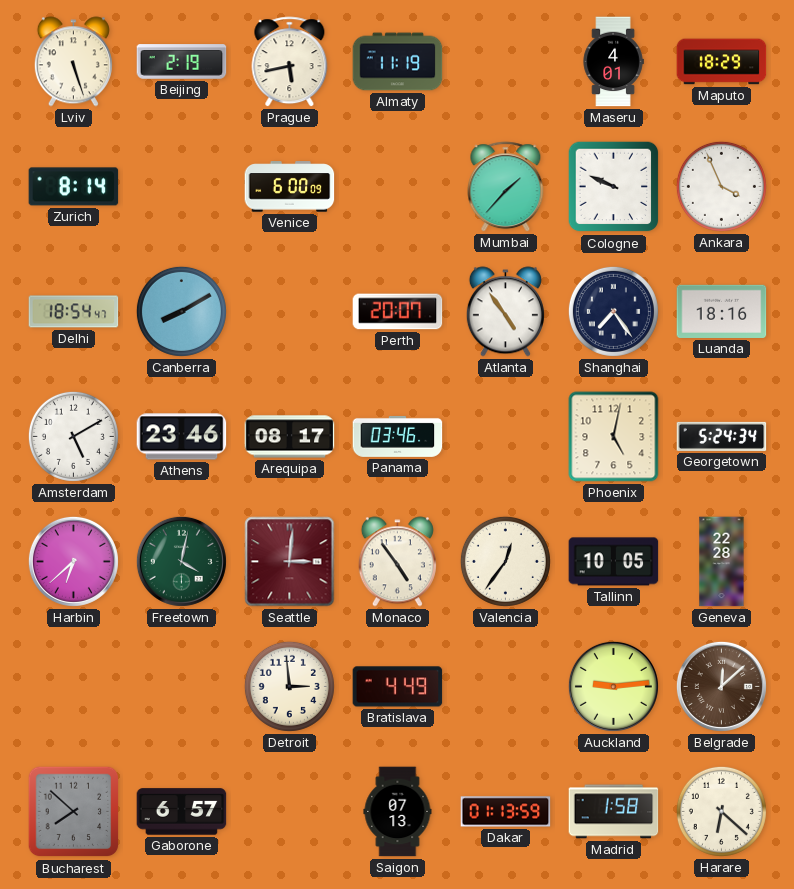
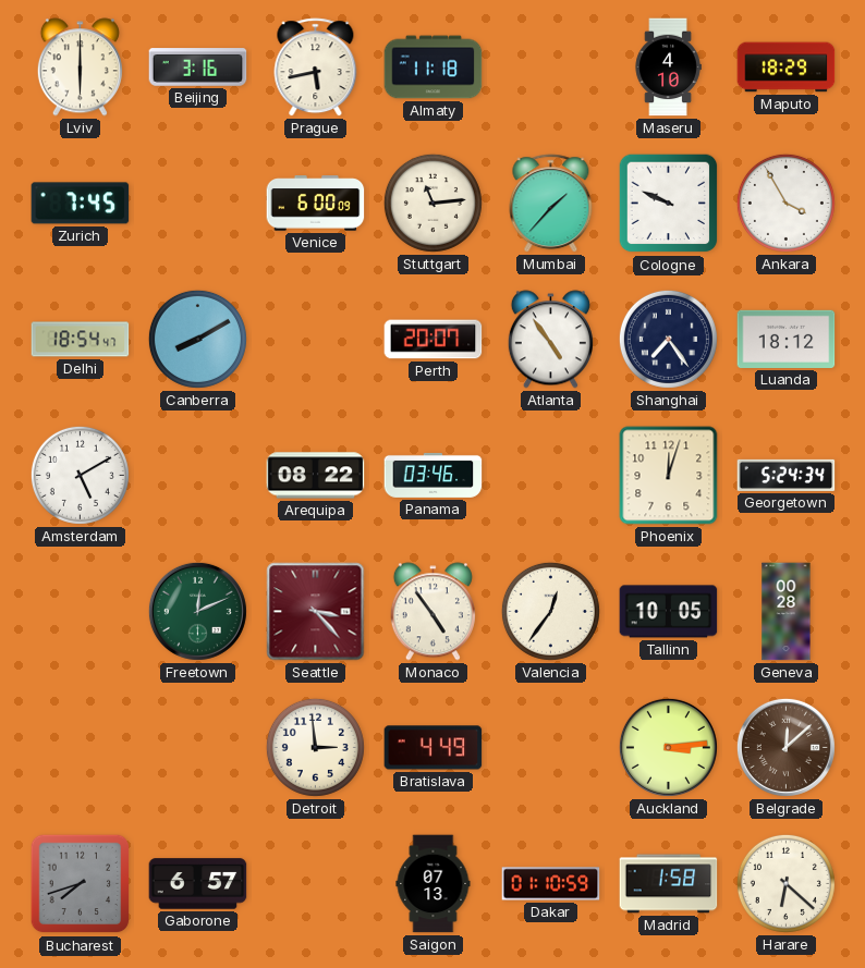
Lviv: 5:27 -> 6:00
Beijing: 2:19 -> 3:16
Almaty: 11:19 -> 11:18
Maseru: 4:01 -> 4:10
Zurich: 8:14 -> 7:45
Stuttgart: none -> 11:14
Ankara: 3:56 -> 3:55
Luanda: 18:16 -> 18:12
Athens: 23:46 -> none
Arequipa: 08:17 -> 08:22
Phoenix: 5:02 -> 12:03
Harbin: 6:38 -> none
Freetown: 4:02 -> 12:11
Seattle: 3:01 -> 3:23
Geneva: 22:28 -> 00:28
Auckland: 9:14 -> 3:14
Bucharest: 7:52 -> 7:42
Dakar: 01:13 -> 01:10
